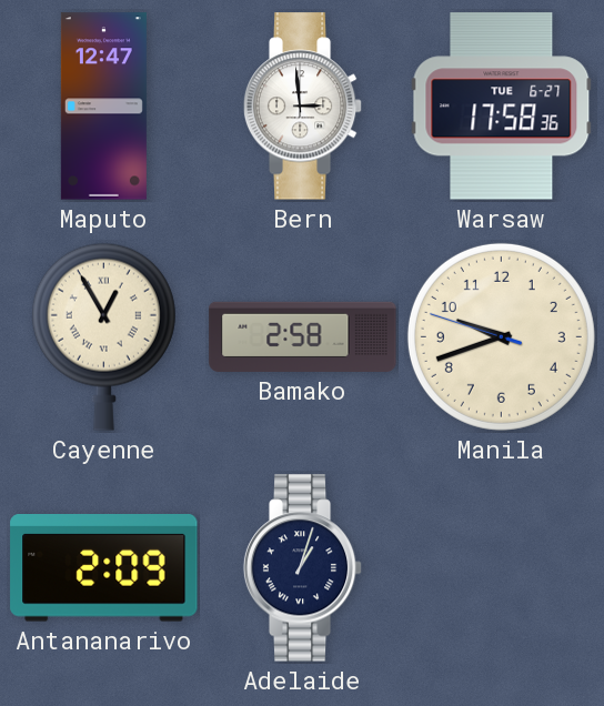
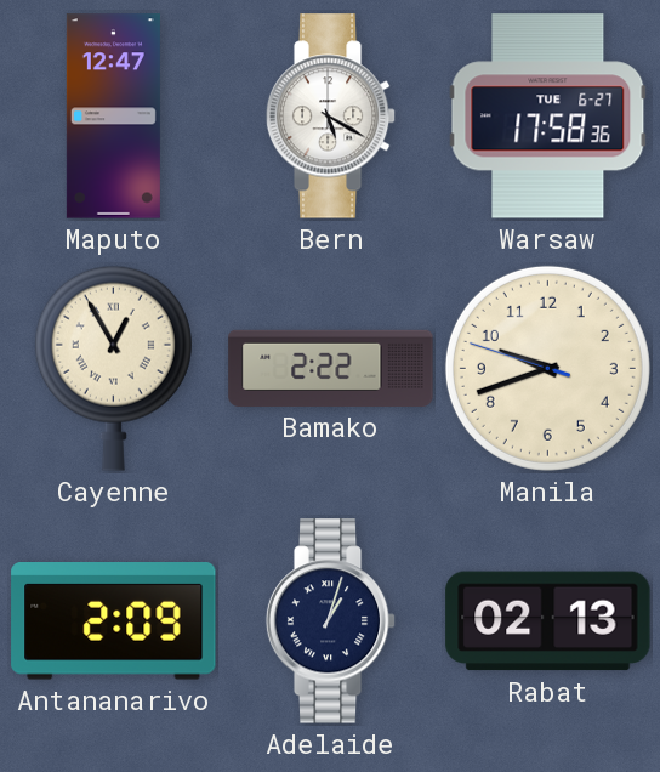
Bern: 2:59 -> 5:20
Bamako: 2:58 -> 2:22
Rabat: none -> 02:13
